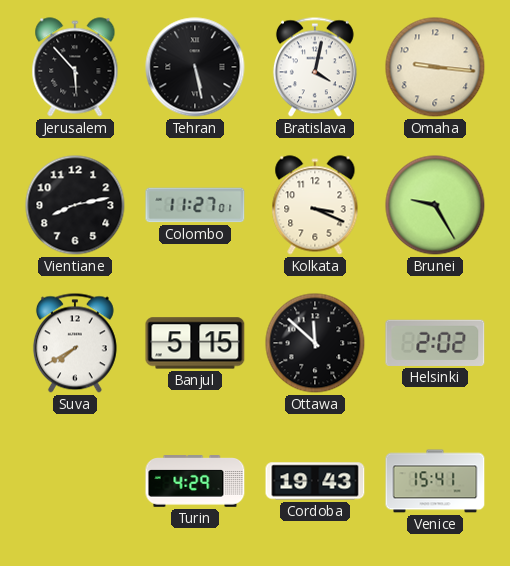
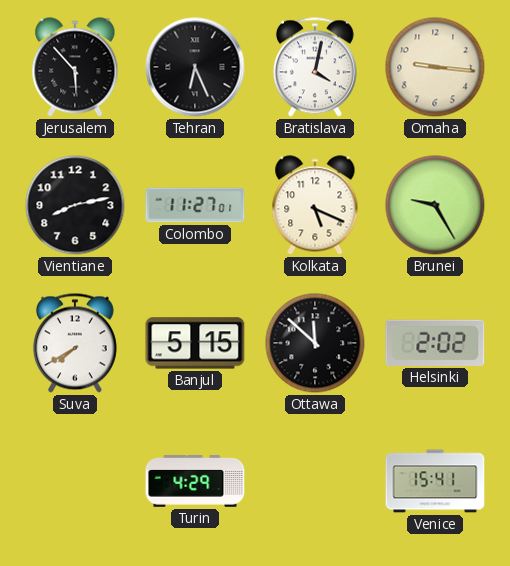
Tehran: 5:28 -> 6:26
Kolkata: 3:19 -> 5:19
Cordoba: 19:43 -> none
